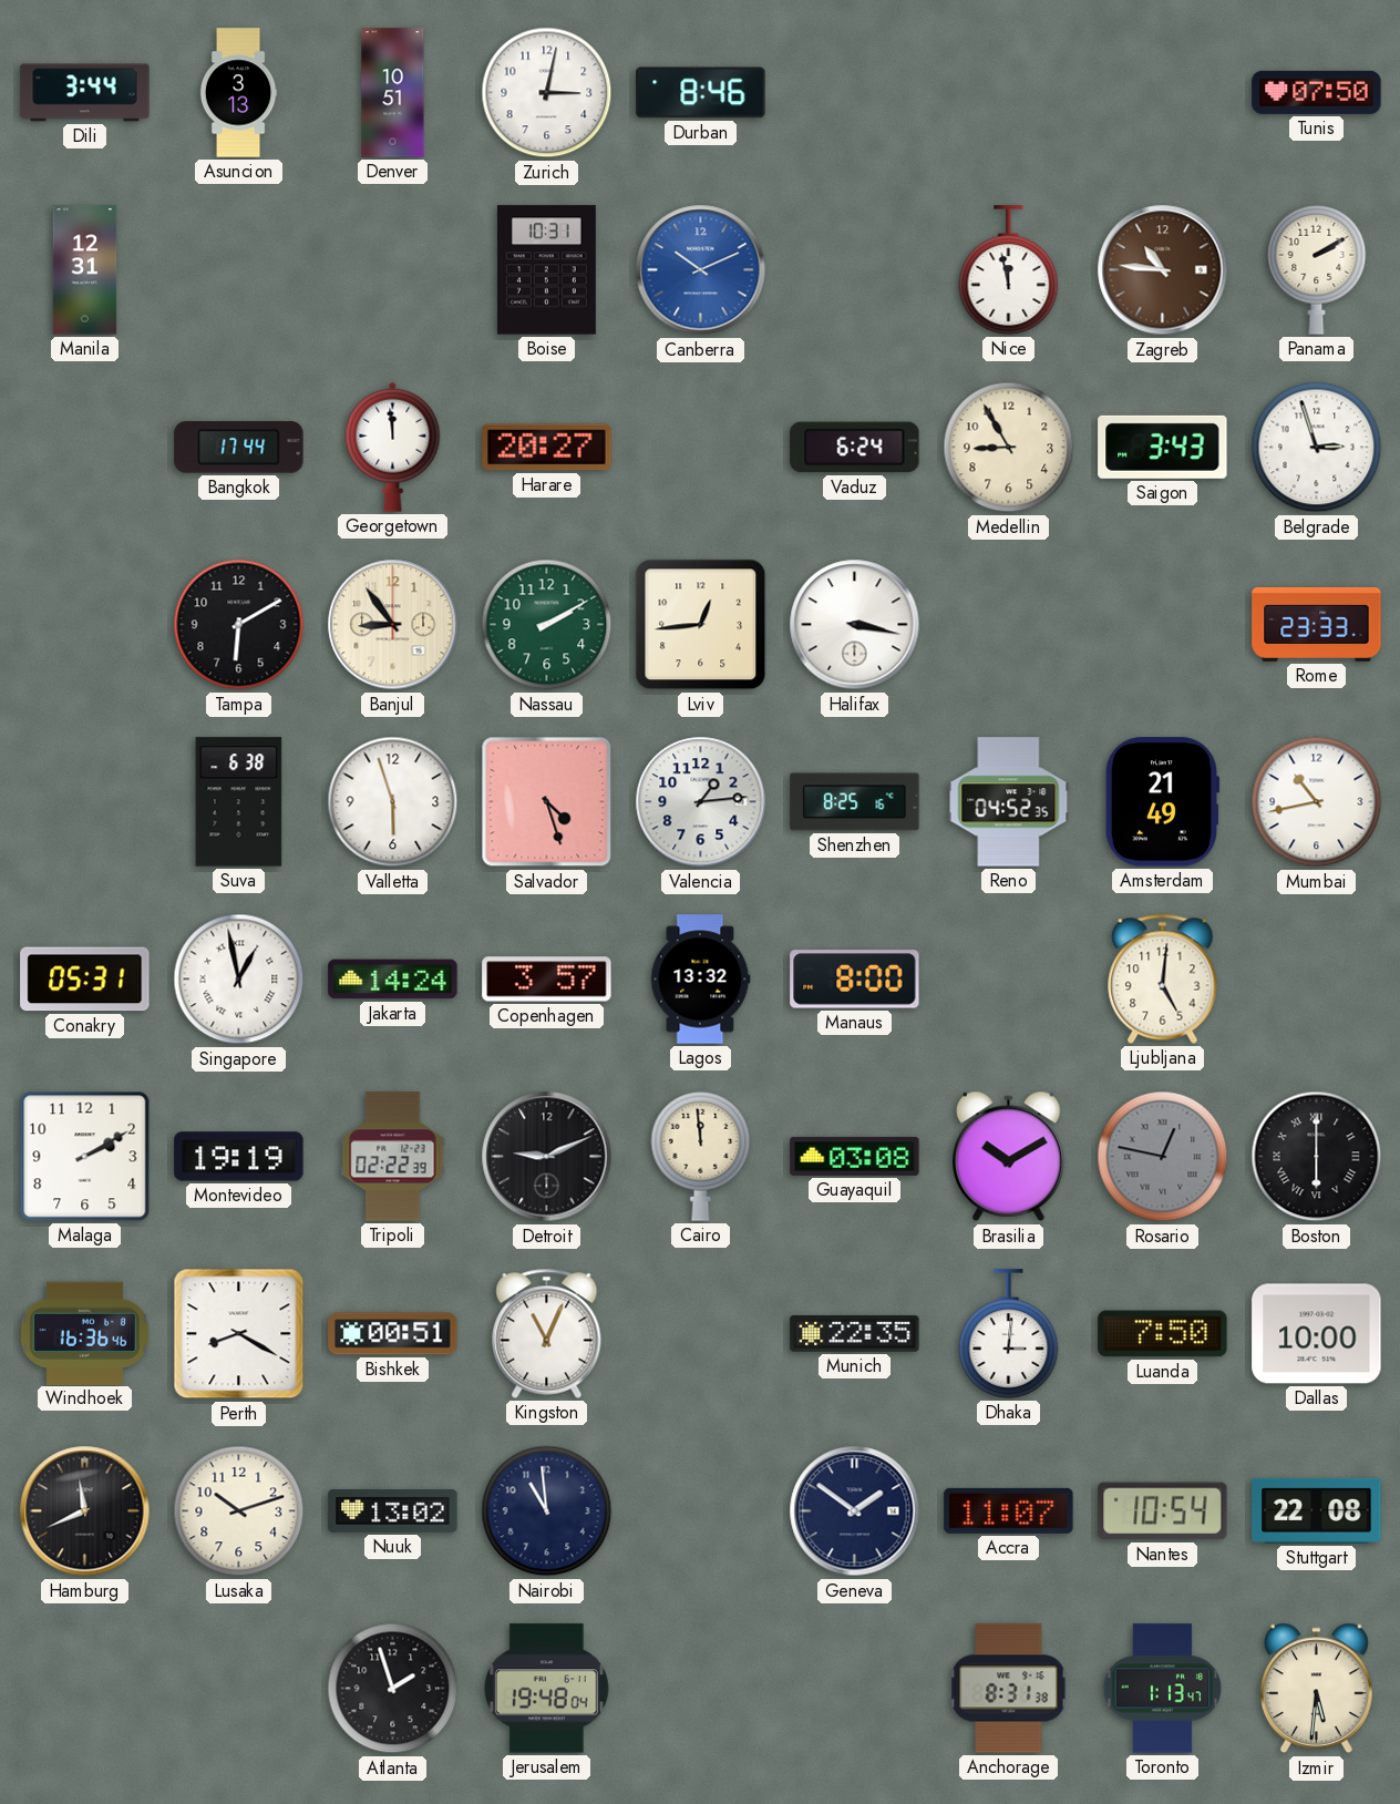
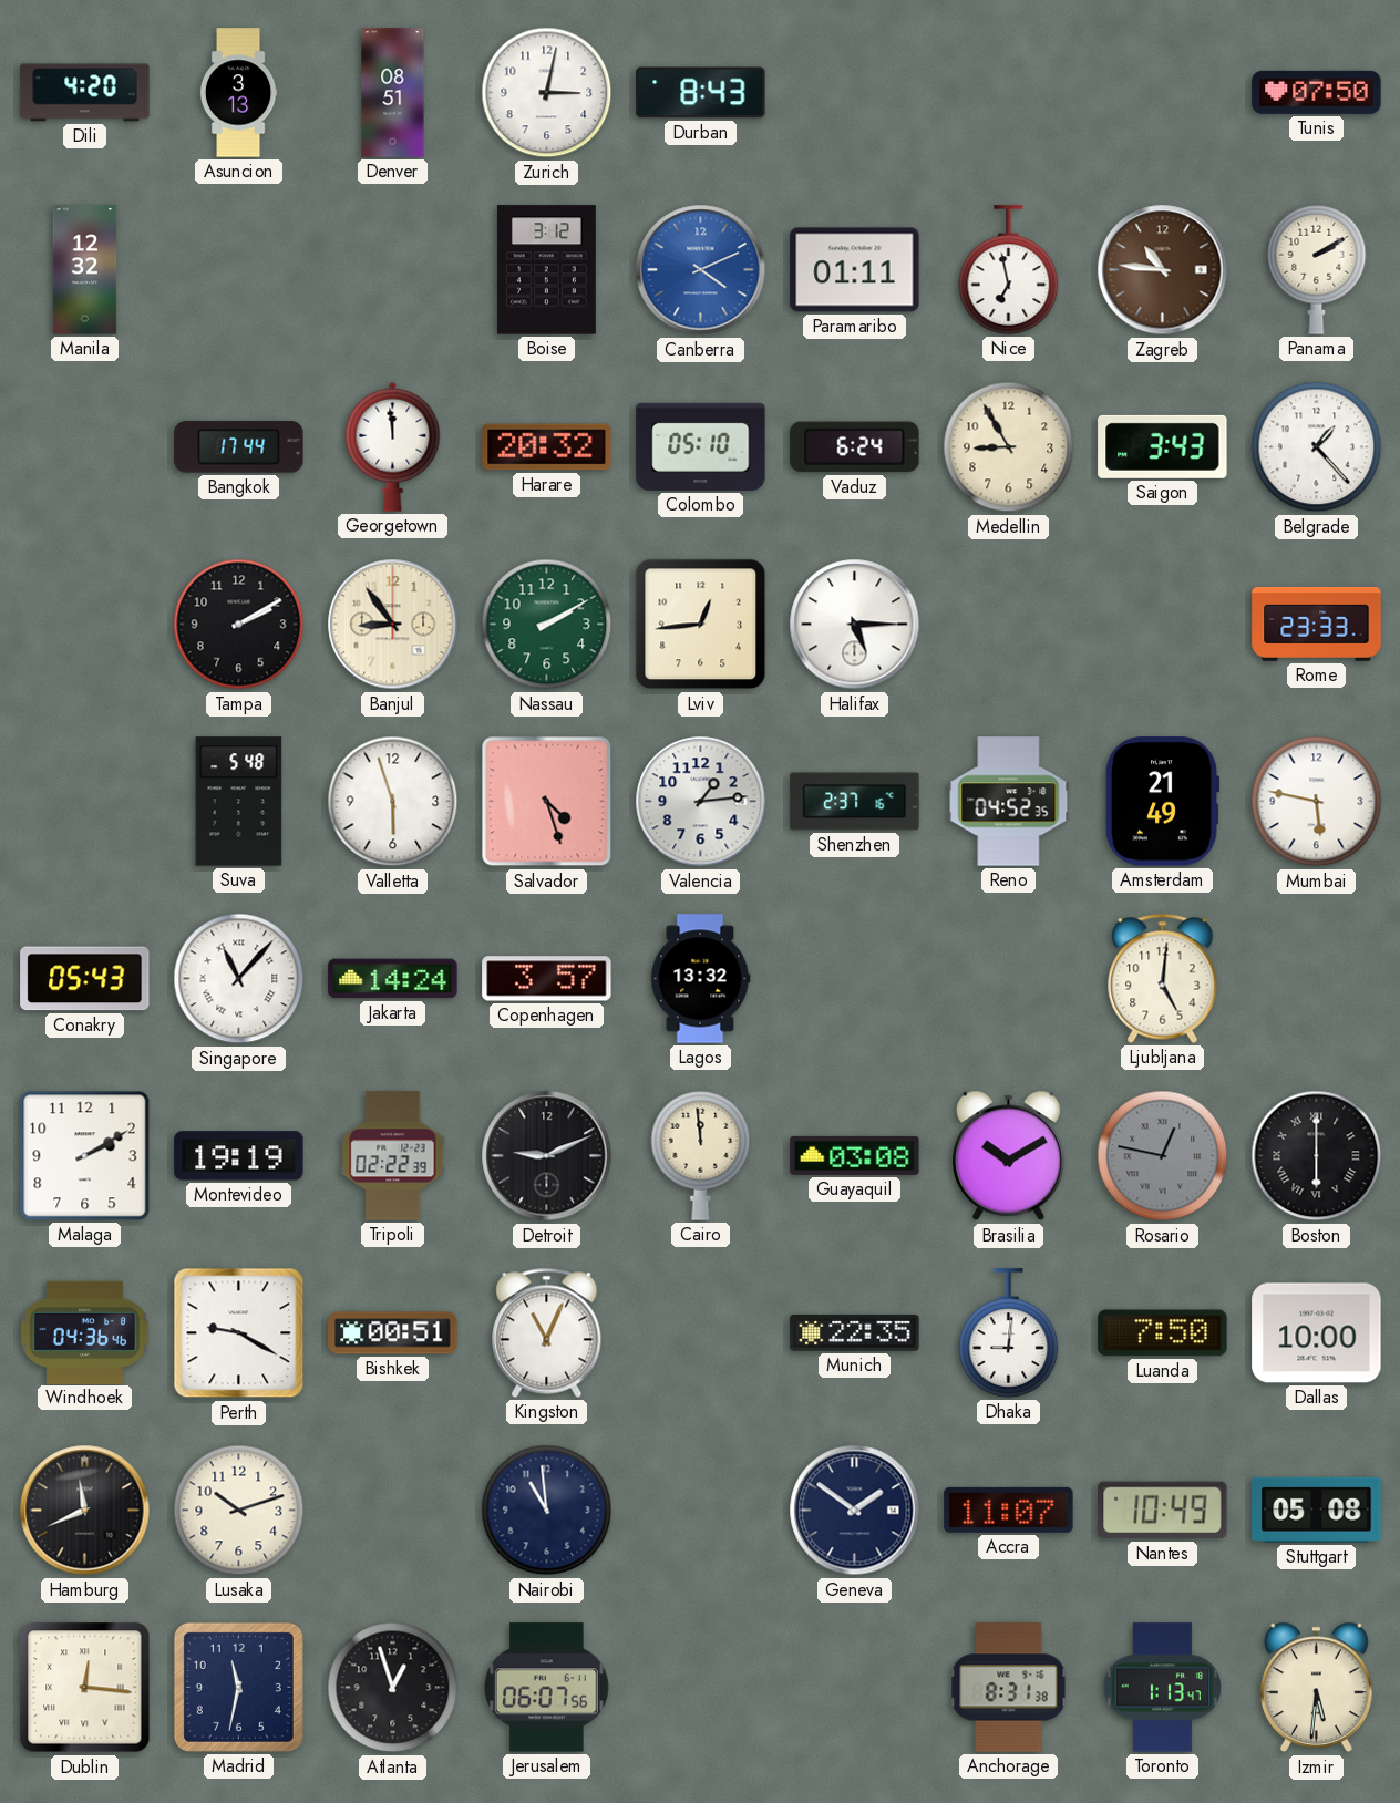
Dili: 3:44 -> 4:20
Denver: 10:51 -> 08:51
Durban: 8:46 -> 8:43
Manila: 12:31 -> 12:32
Boise: 10:31 -> 3:12
Canberra: 10:11 -> 4:11
Paramaribo: none -> 01:11
Nice: 11:58 -> 6:58
Harare: 20:27 -> 20:32
Colombo: none -> 05:10
Belgrade: 2:57 -> 1:23
Tampa: 6:10 -> 2:10
Halifax: 3:17 -> 5:15
Suva: 6:38 -> 5:48
Shenzhen: 8:25 -> 2:37
Mumbai: 10:43 -> 5:47
Conakry: 05:31 -> 05:43
Singapore: 12:58 -> 11:07
Manaus: 8:00 -> none
Windhoek: 16:36 -> 04:36
Perth: 8:20 -> 9:20
Dhaka: 3:01 -> 9:01
Nuuk: 13:02 -> none
Nantes: 10:54 -> 10:49
Stuttgart: 22:08 -> 05:08
Dublin: none -> 12:16
Madrid: none -> 11:32
Atlanta: 1:57 -> 12:57
Jerusalem: 19:48 -> 06:07
